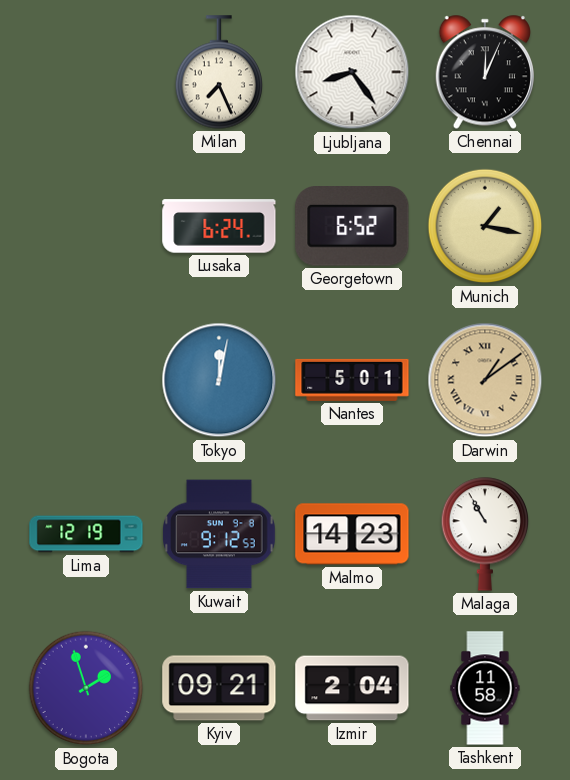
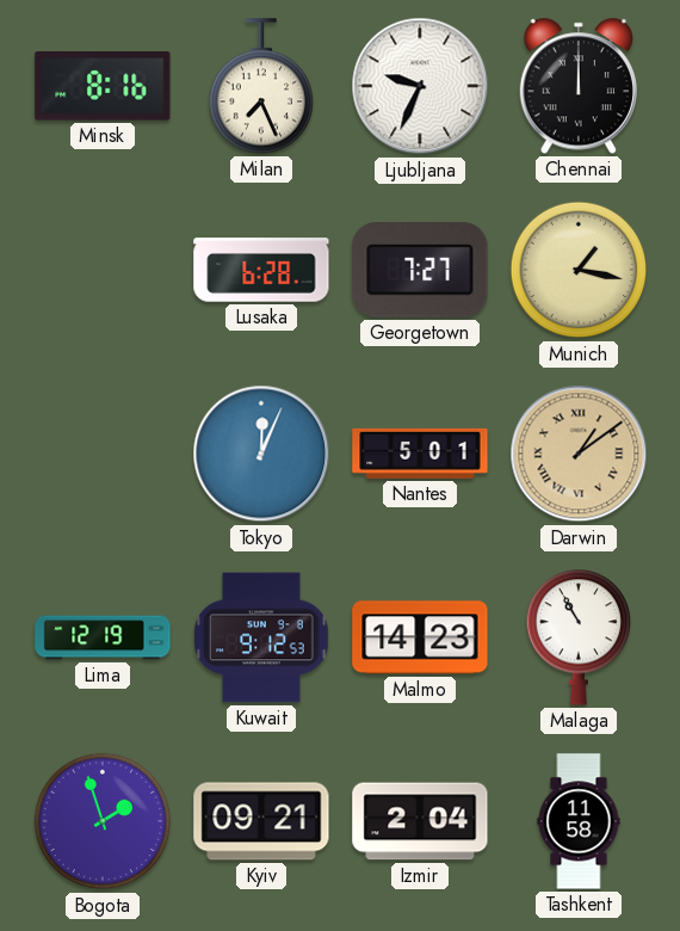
Minsk: none -> 8:16
Ljubljana: 8:24 -> 9:34
Chennai: 12:04 -> 12:00
Lusaka: 6:24 -> 6:28
Georgetown: 6:52 -> 7:27
Tokyo: 12:02 -> 12:04
